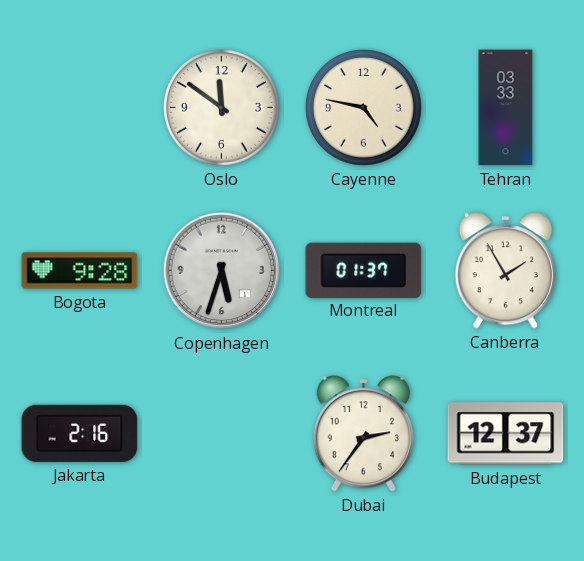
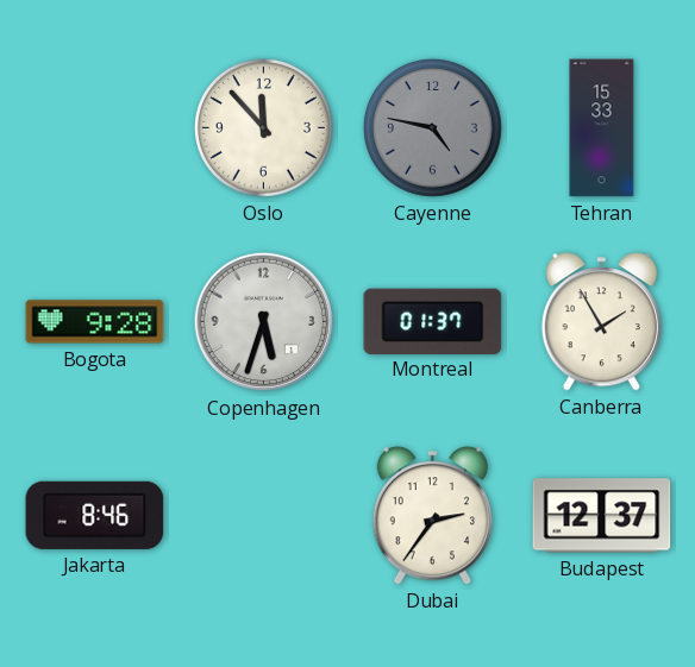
Oslo: 11:51 -> 11:53
Cayenne dial: cream -> grey
Tehran: 03:33 -> 15:33
Jakarta: 2:16 -> 8:46
